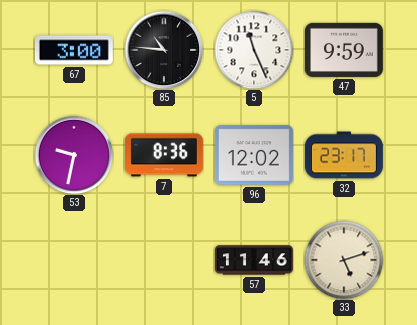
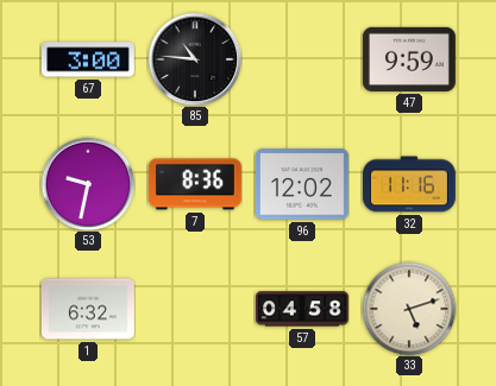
5: 11:26 -> none
32: 23:17 -> 11:16
1: none -> 6:32
57: 11:46 -> 04:58
